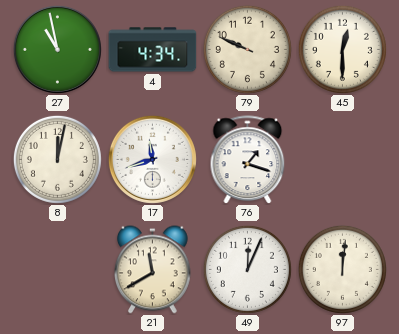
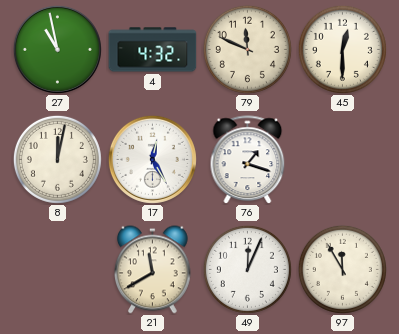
4: 4:34 -> 4:32
79: 9:49 -> 11:49
17: 11:42 -> 12:25
97: 12:01 -> 11:55
